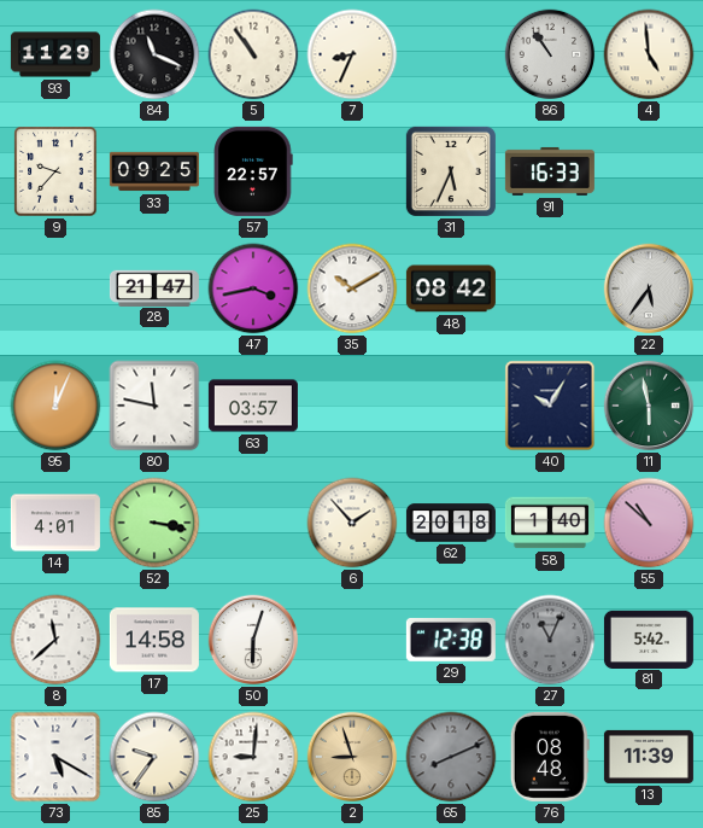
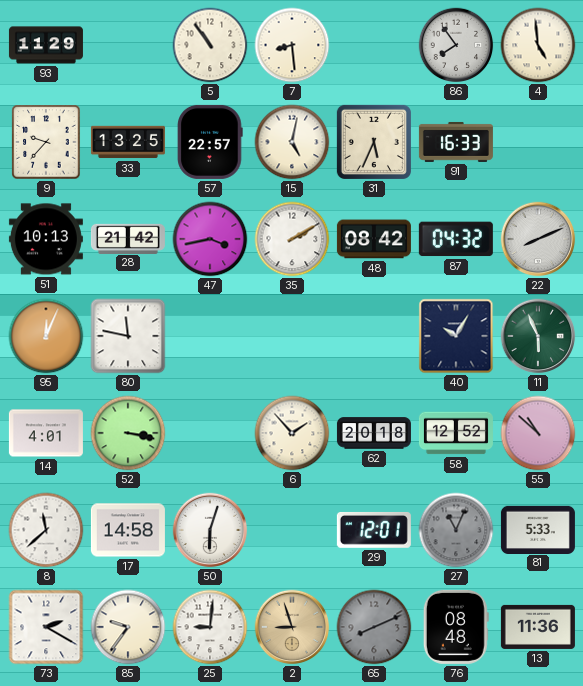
84: 11:19 -> none
7: 8:34 -> 8:29
86: 10:54 -> 7:54
33: 09:25 -> 13:25
15: none -> 5:02
51: none -> 10:13
28: 21:47 -> 21:42
35: 10:10 -> 2:10
87: none -> 04:32
22: 5:36 -> 8:11
63: 03:57 -> none
11: 5:58 -> 5:56
58: 1:40 -> 12:52
29: 12:38 -> 12:01
81: 5:42 -> 5:33
73: 5:20 -> 2:20
13: 11:39 -> 11:36
